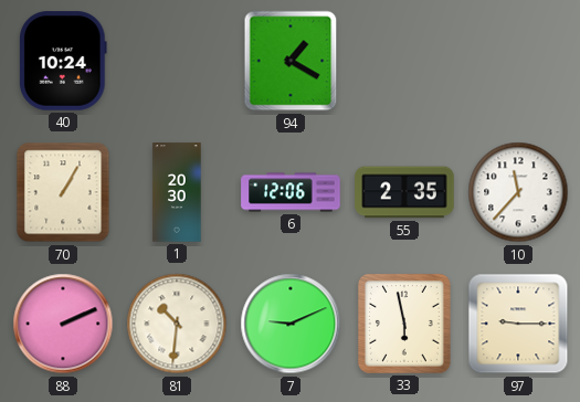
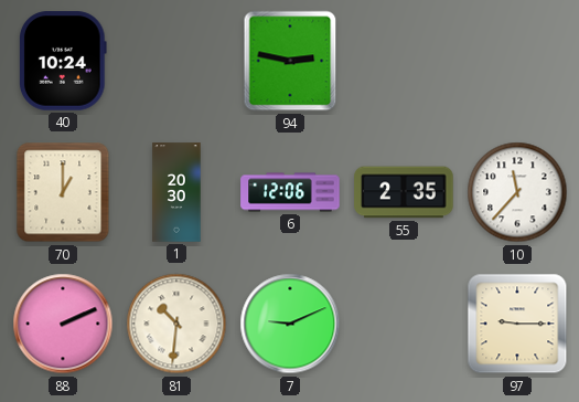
94: 1:20 -> 2:47
70: 1:05 -> 1:00
33: 5:58 -> none
